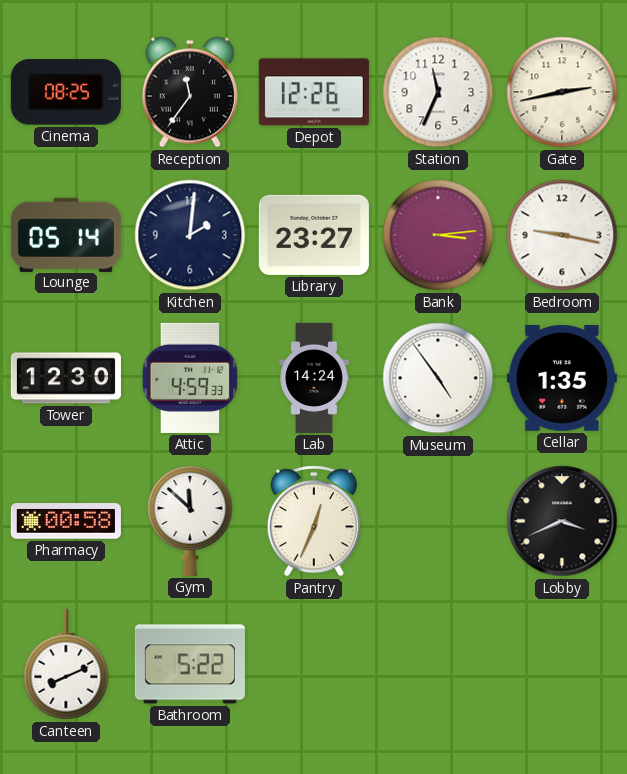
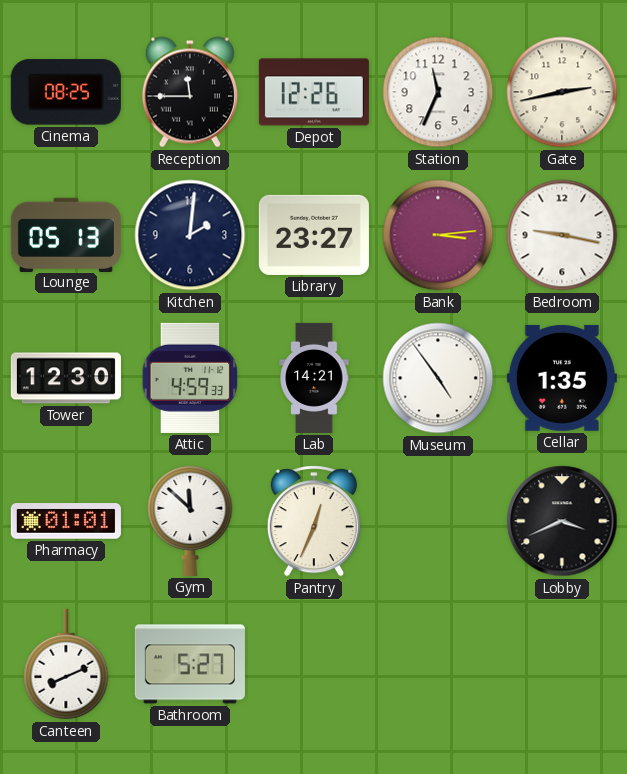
Reception: 11:36 -> 11:45
Lounge: 05:14 -> 05:13
Lab: 14:24 -> 14:21
Pharmacy: 00:58 -> 01:01
Bathroom: 5:22 -> 5:27
